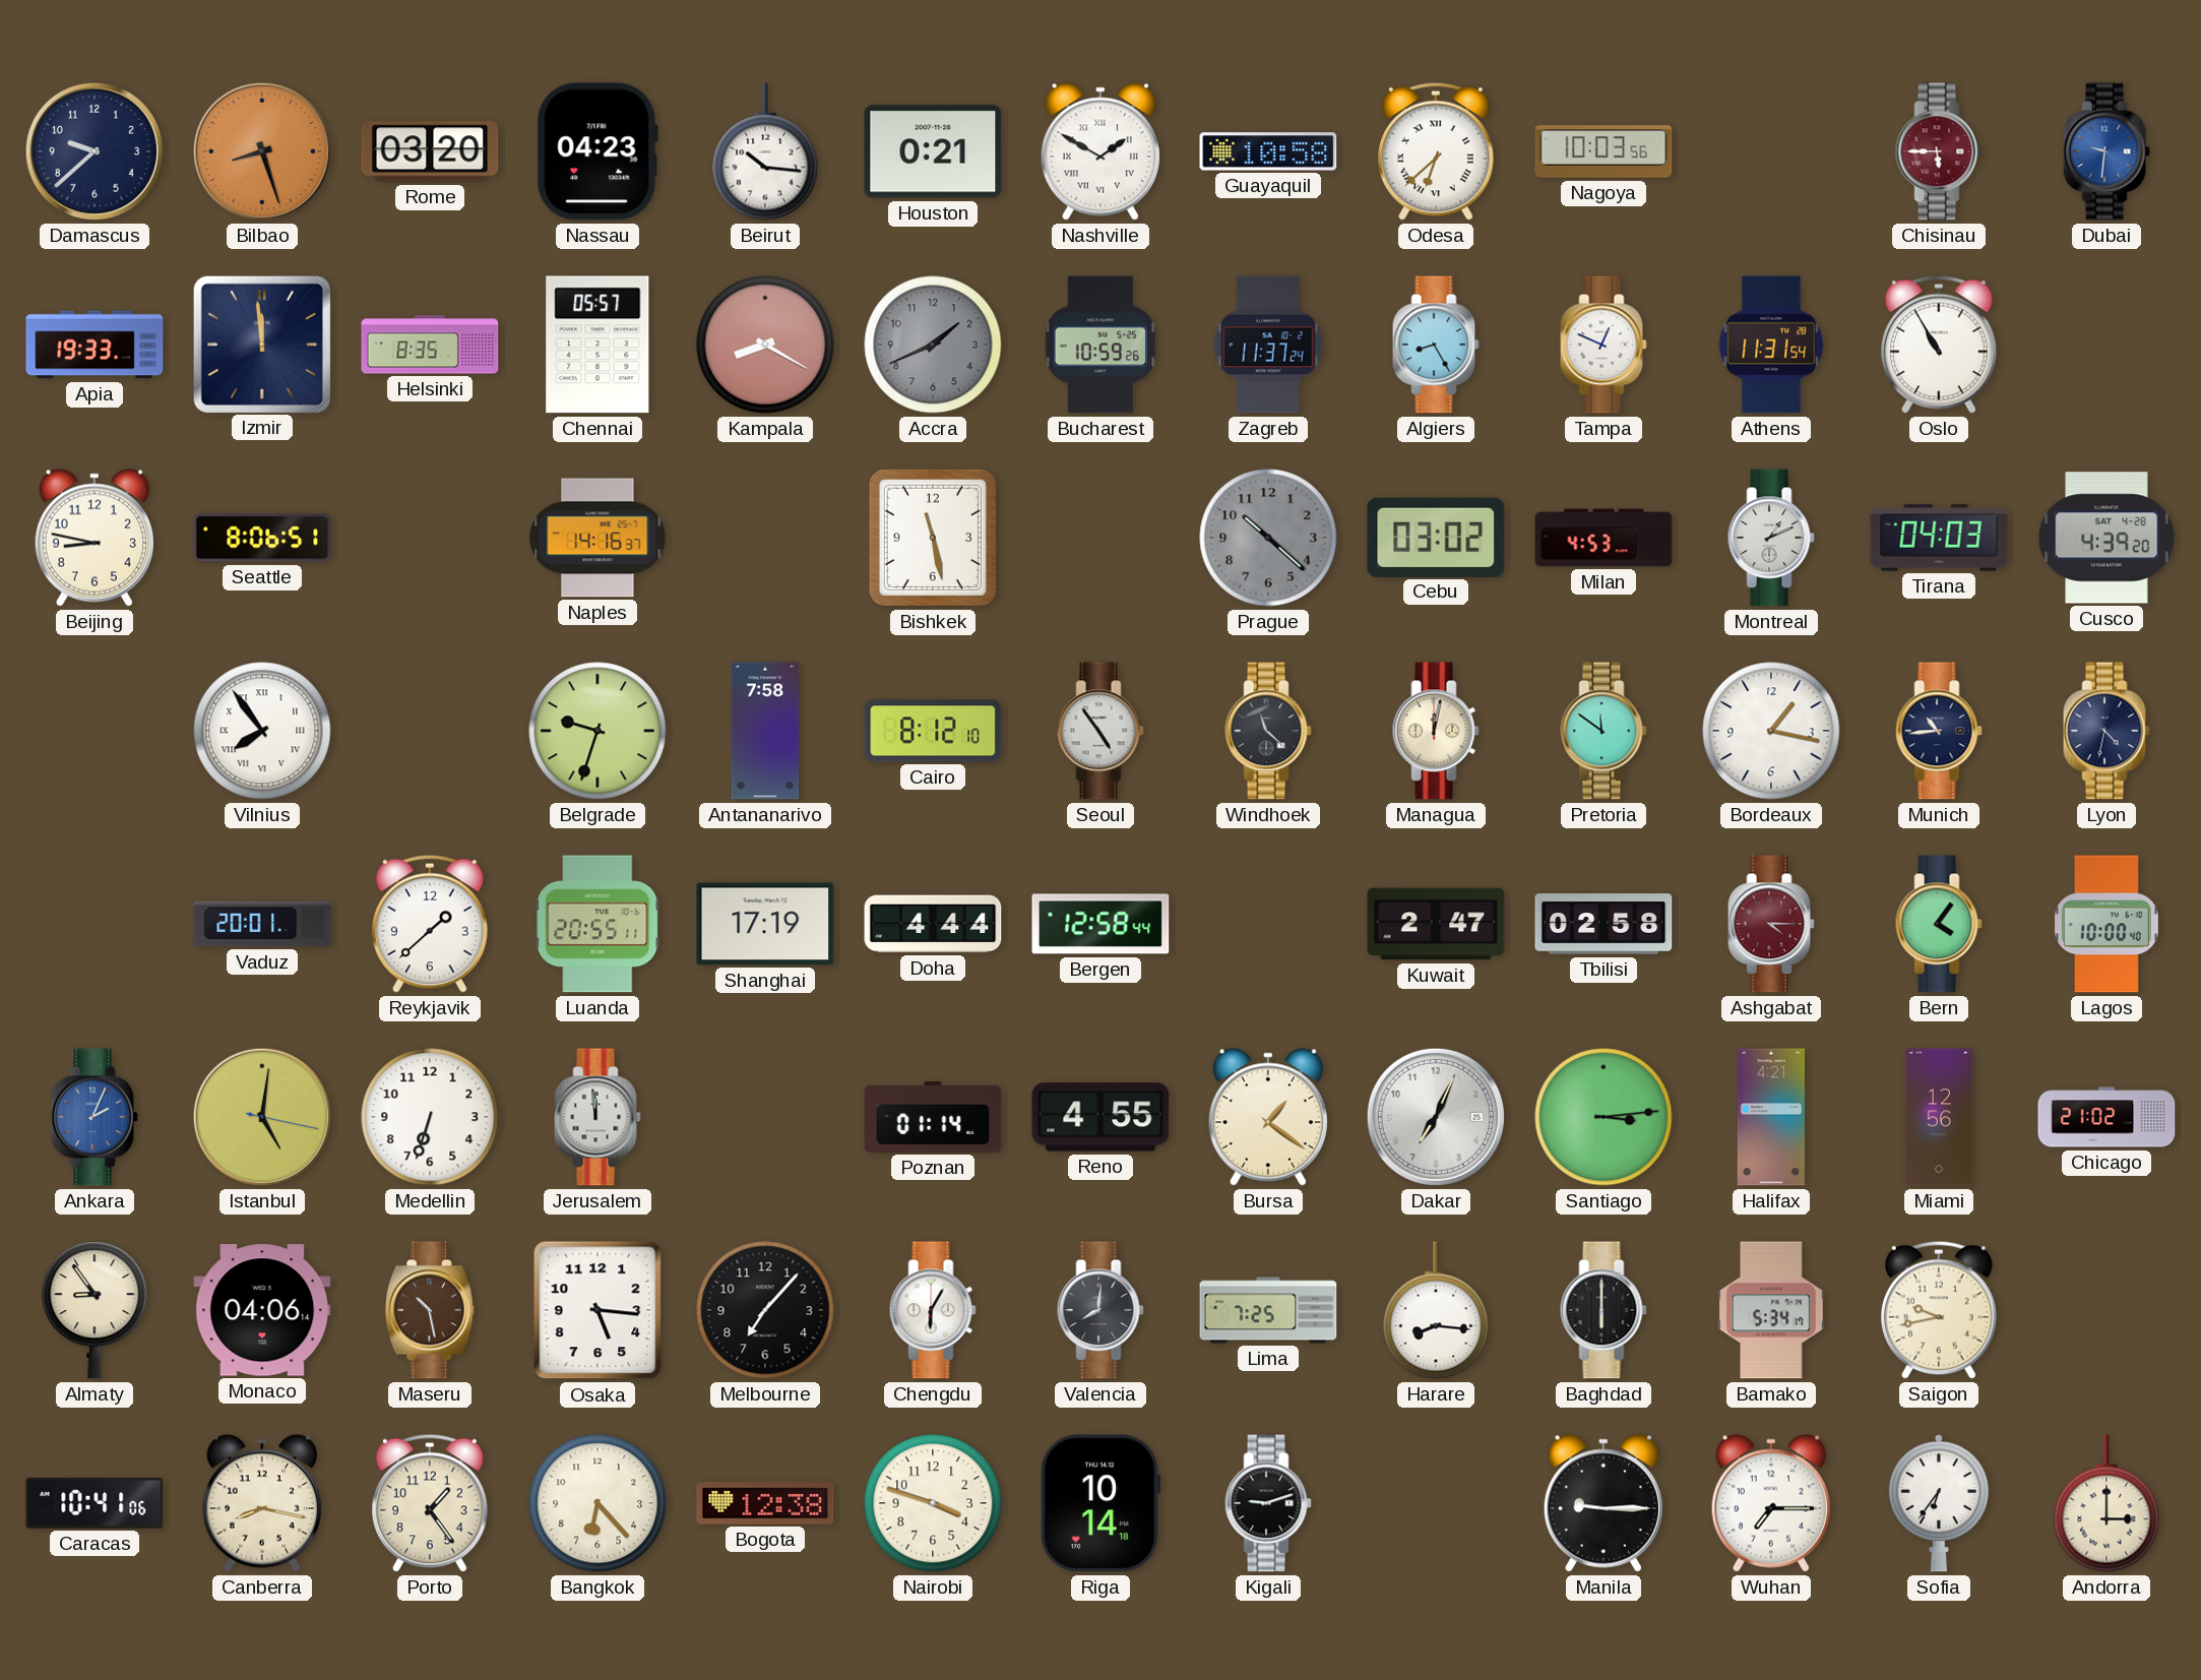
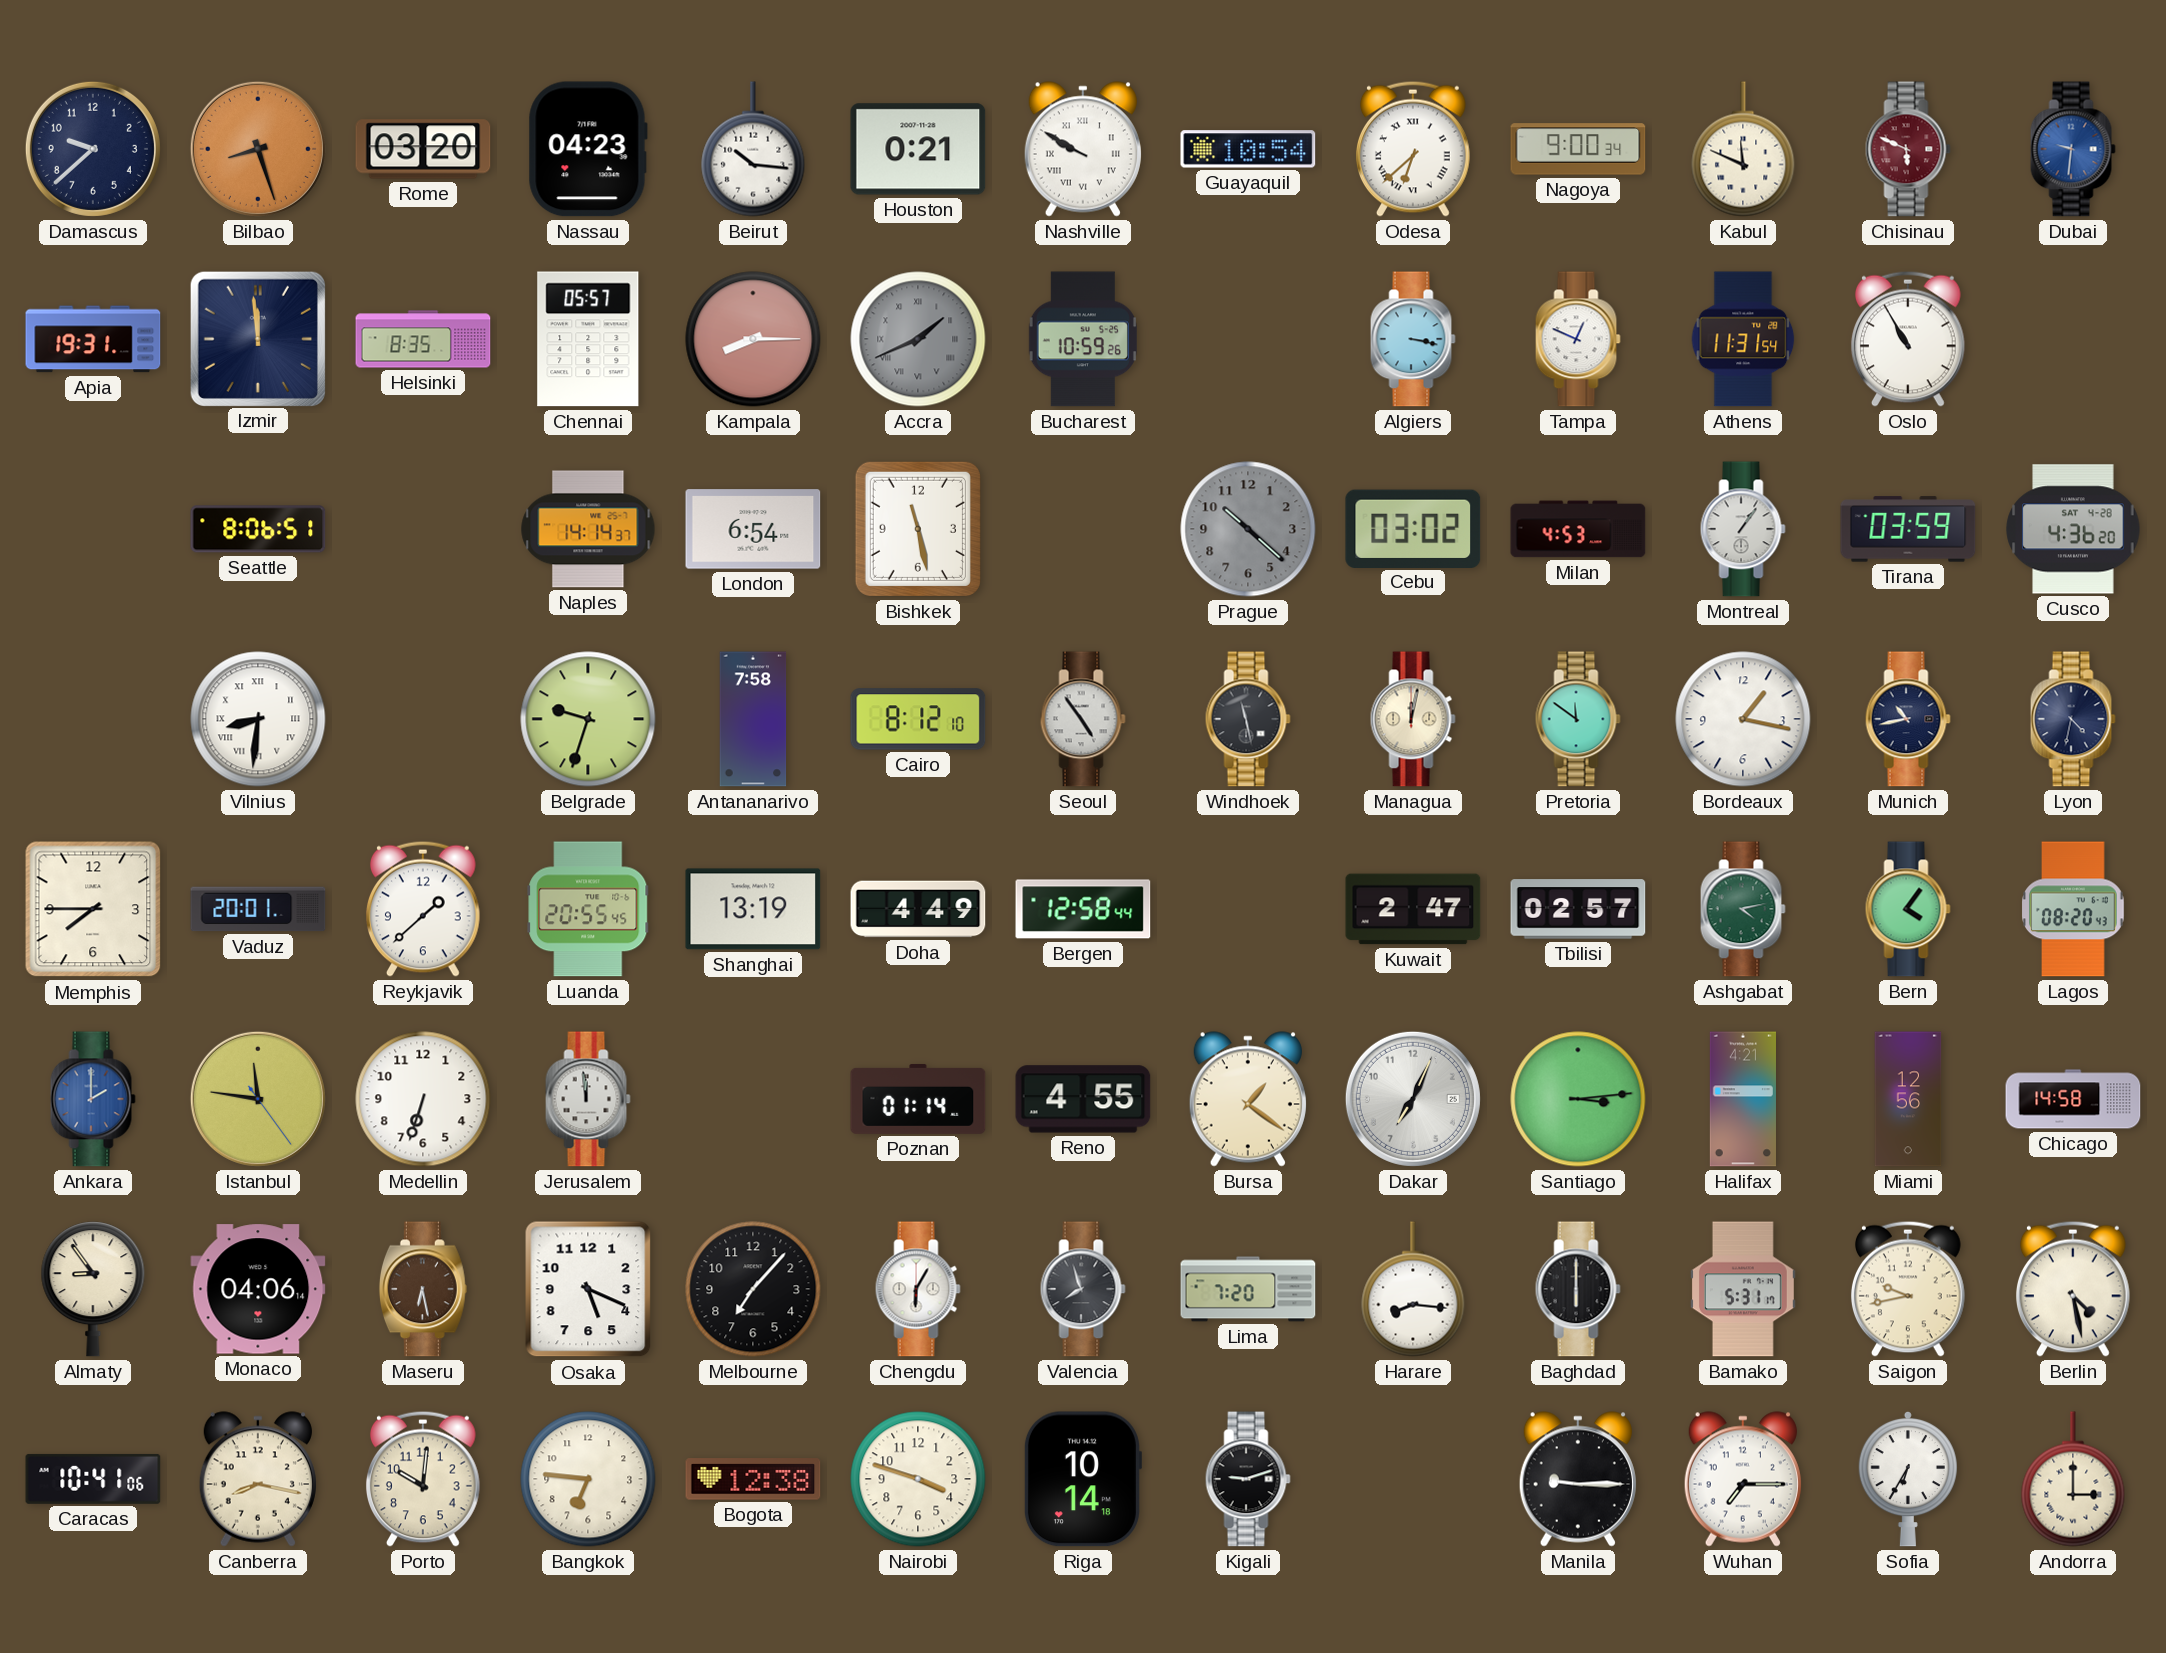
Nashville: 1:50 -> 9:50
Guayaquil: 10:58 -> 10:54
Nagoya: 10:03 -> 9:00
Kabul: none -> 11:49
Chisinau: 5:45 -> 5:49
Apia: 19:33 -> 19:31
Kampala: 8:20 -> 8:15
Accra numerals: Arabic -> Roman
Zagreb: 11:37 -> none
Algiers: 8:25 -> 3:17
Beijing: 8:47 -> none
Naples: 14:16 -> 14:14
London: none -> 6:54
Montreal: 1:11 -> 1:06
Tirana: 04:03 -> 03:59
Cusco: 4:39 -> 4:36
Vilnius: 7:54 -> 8:31
Windhoek: 11:22 -> 11:28
Munich: 10:44 -> 10:43
Memphis: none -> 7:45
Luanda: 20:55:11 -> 20:55:45
Shanghai: 17:19 -> 13:19
Doha: 4:44 -> 4:49
Tbilisi: 02:58 -> 02:57
Ashgabat: 4:15 -> 4:13
Ashgabat dial: burgundy -> green
Lagos: 10:00 -> 08:20
Ankara: 2:04 -> 2:00
Istanbul: 5:01 -> 11:46
Chicago: 21:02 -> 14:58
Maseru: 10:28 -> 6:28
Osaka: 5:16 -> 5:19
Valencia: 8:01 -> 7:57
Lima: 7:25 -> 7:20
Bamako: 5:34 -> 5:31
Berlin: none -> 4:28
Porto: 1:24 -> 10:01
Bangkok: 6:23 -> 6:46
Sofia: 6:36 -> 6:35
